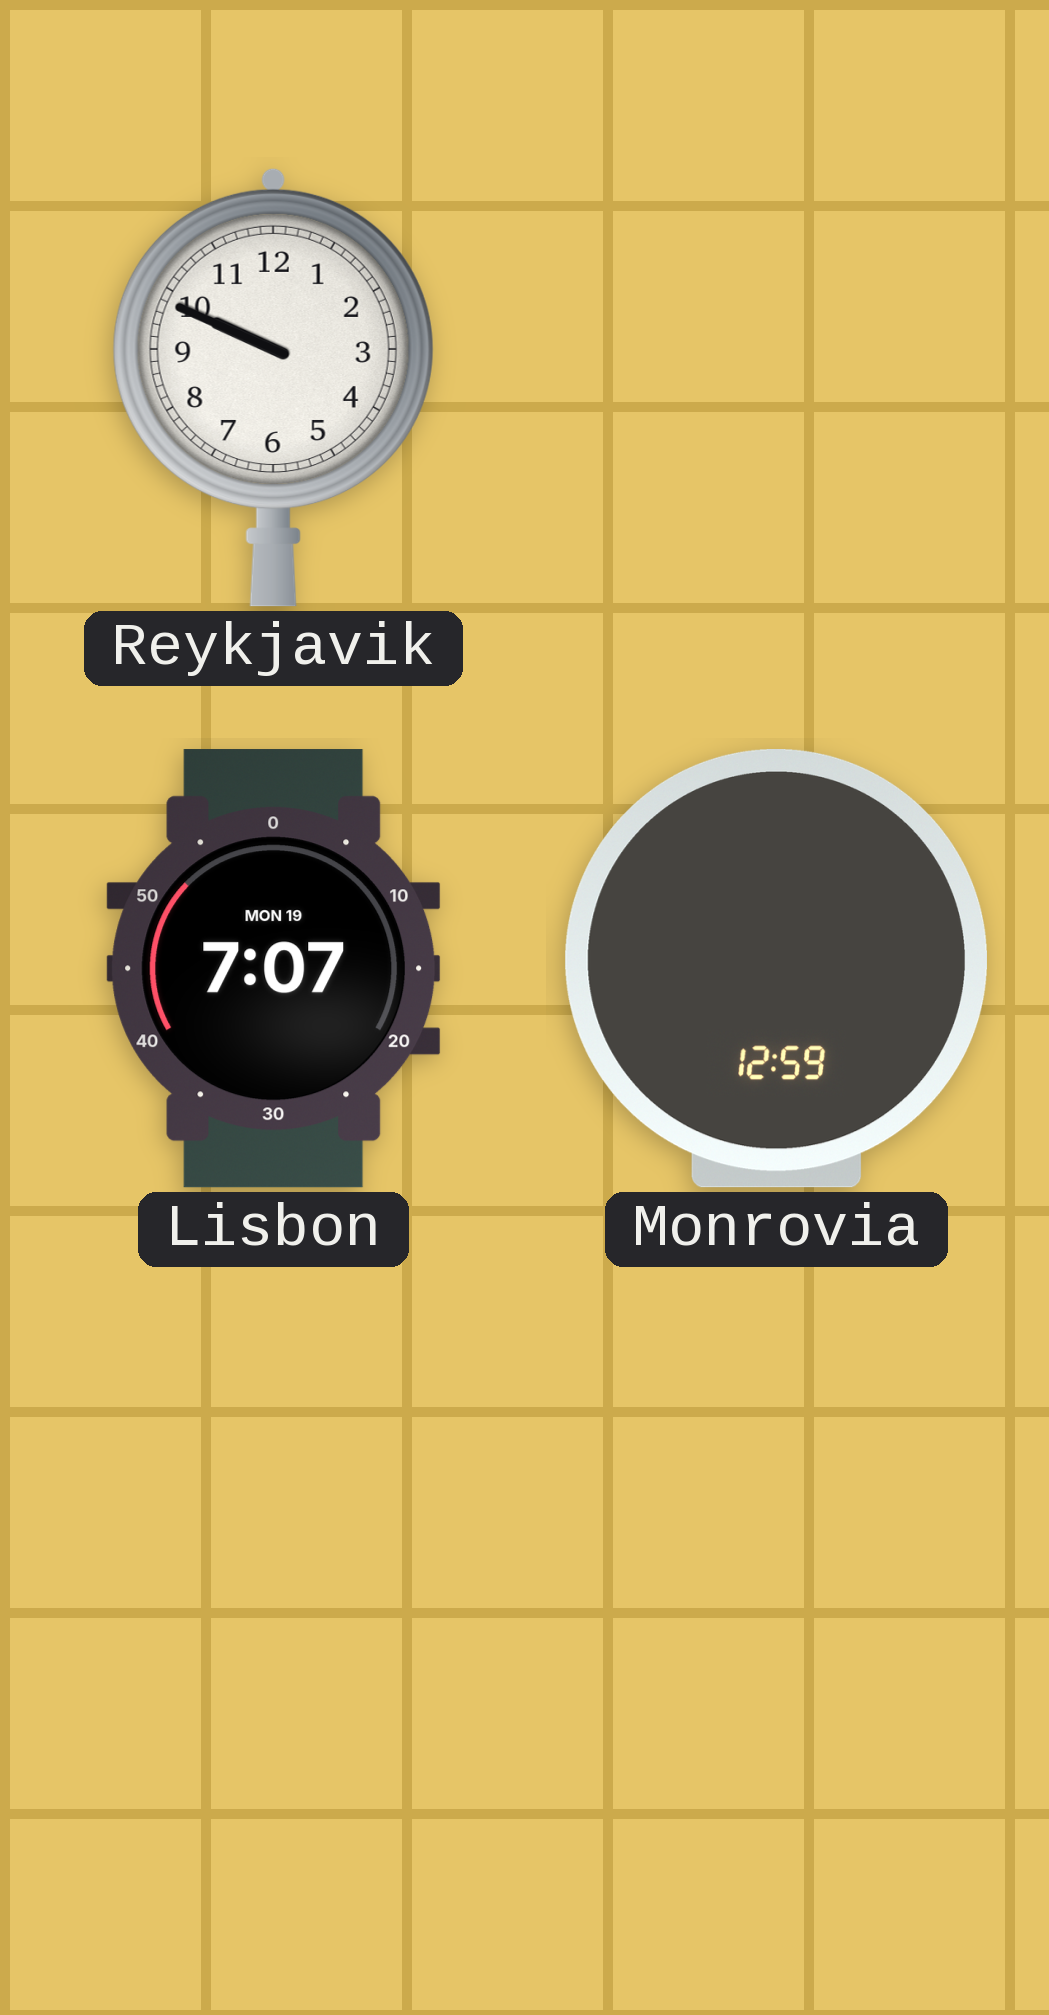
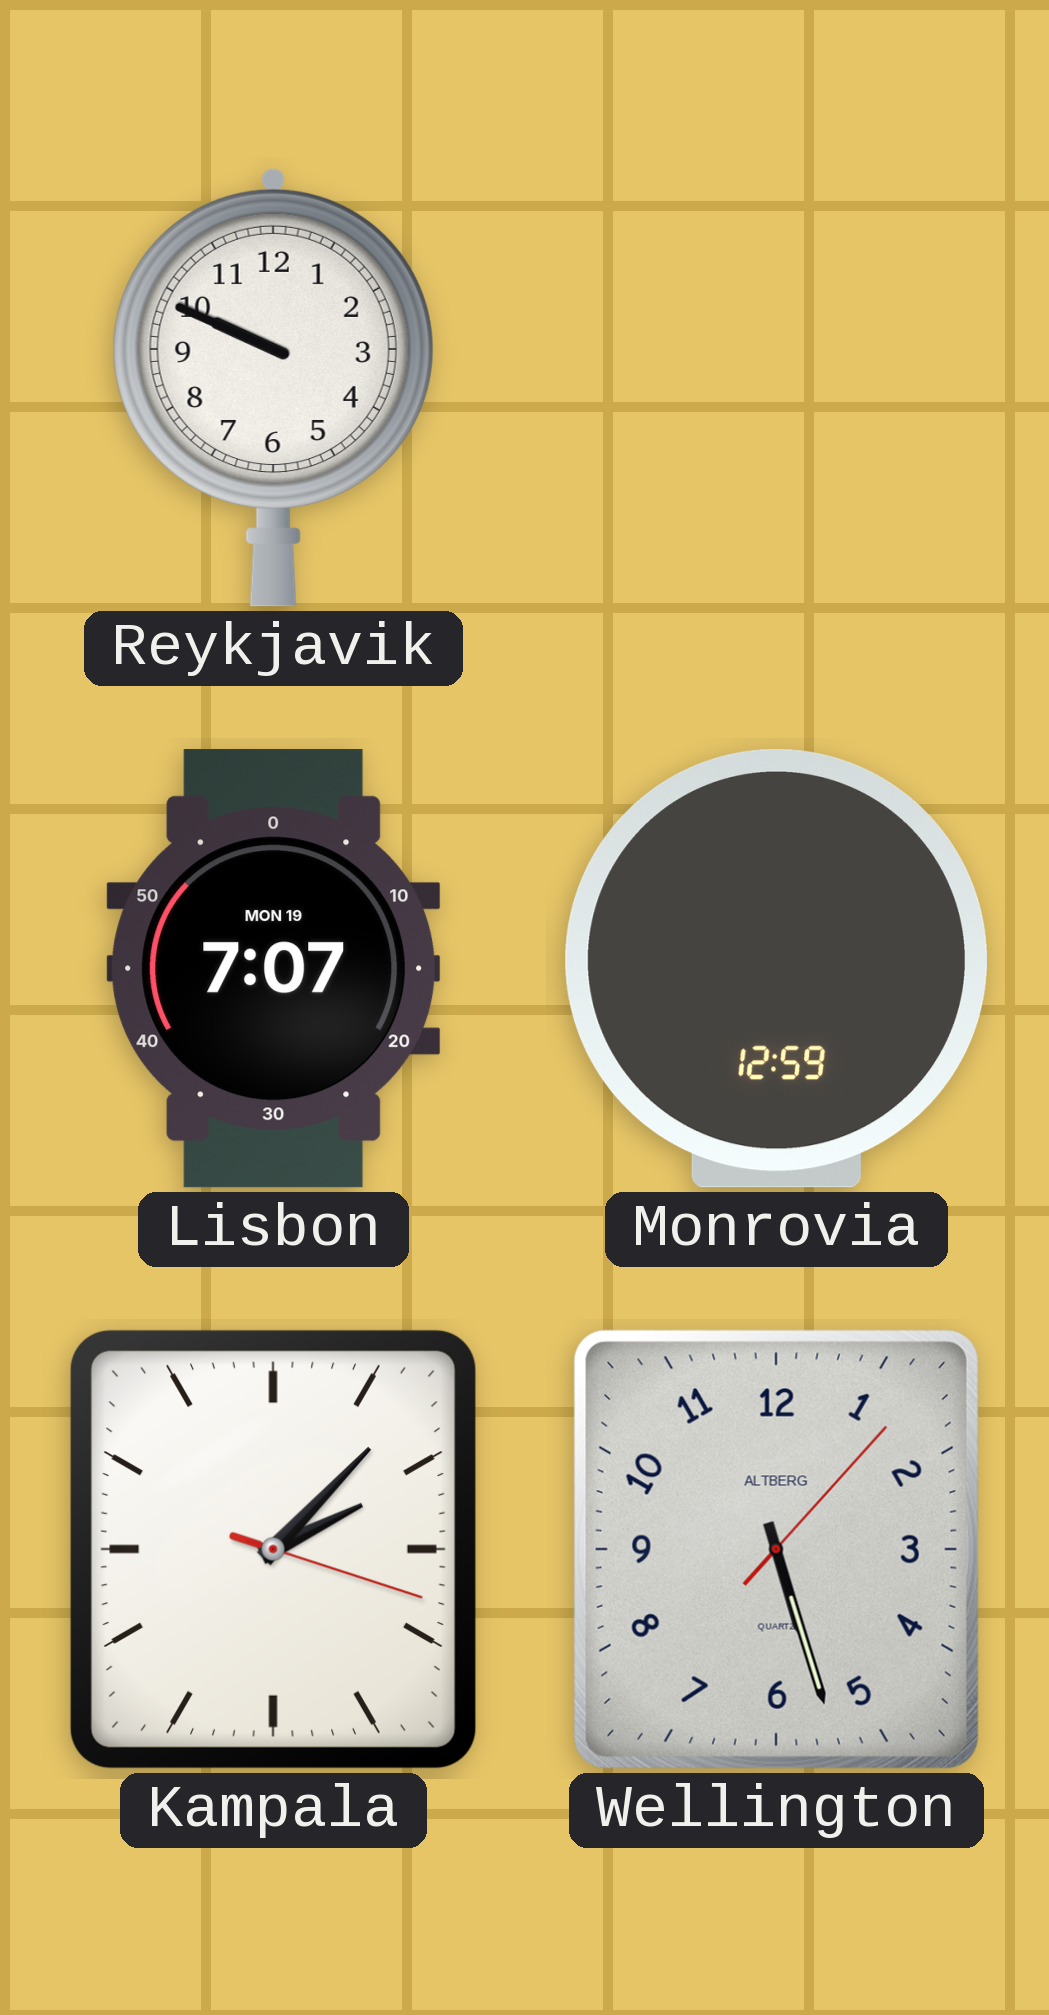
Kampala: none -> 2:07
Wellington: none -> 5:27
